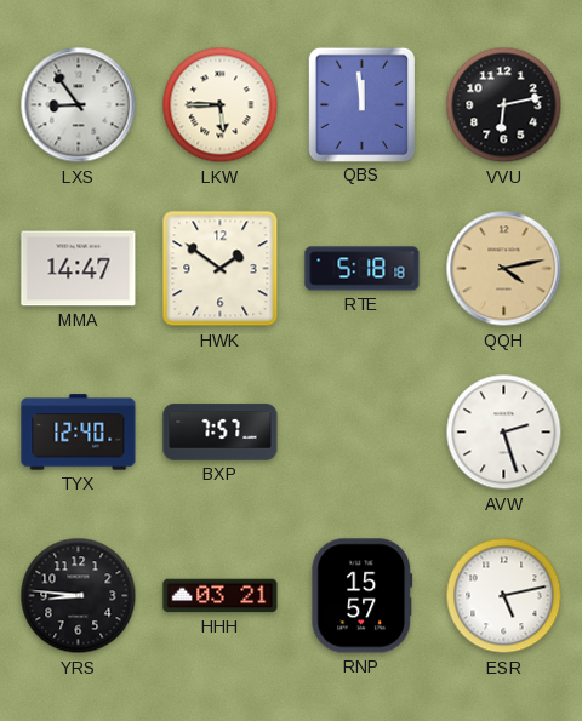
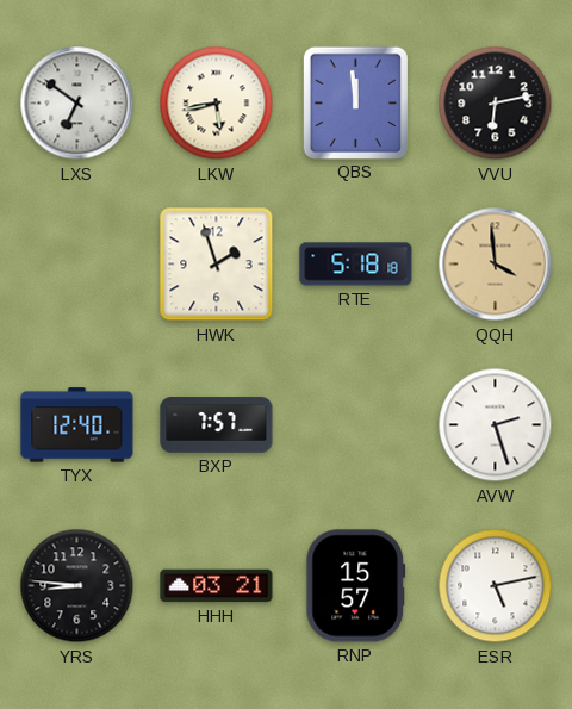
LXS: 8:54 -> 6:51
LKW: 5:45 -> 5:43
MMA: 14:47 -> none
HWK: 1:51 -> 1:57
QQH: 4:13 -> 3:59
